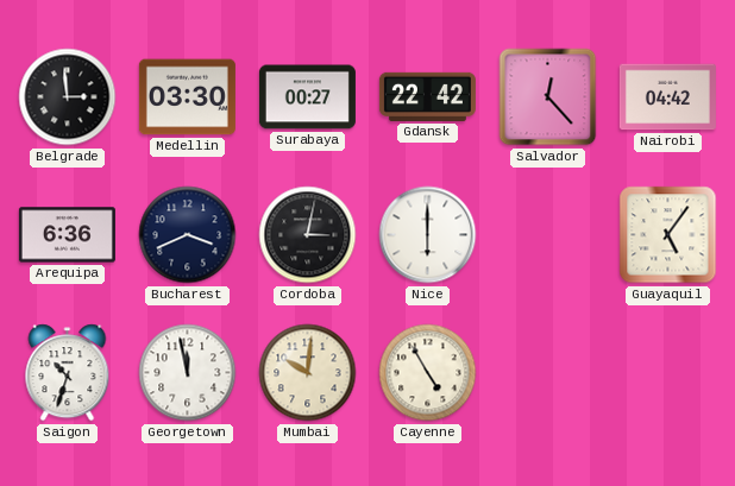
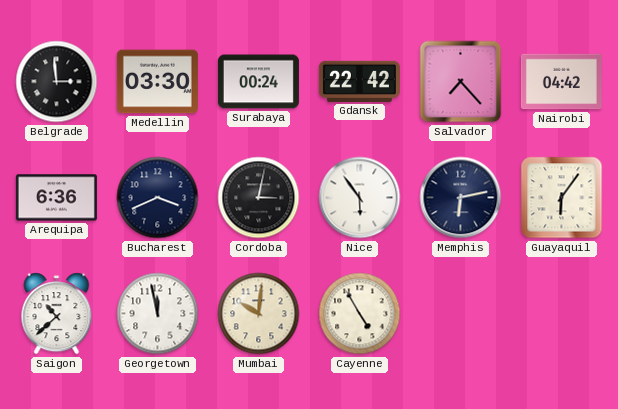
Surabaya: 00:27 -> 00:24
Salvador: 12:23 -> 7:23
Nice: 6:00 -> 5:54
Memphis: none -> 6:13
Guayaquil: 5:06 -> 6:06
Saigon: 10:33 -> 10:38
